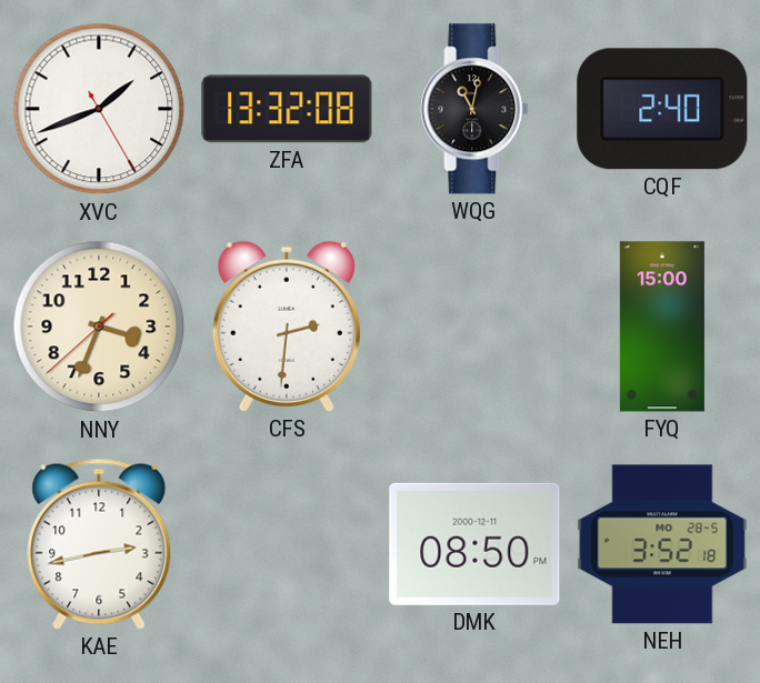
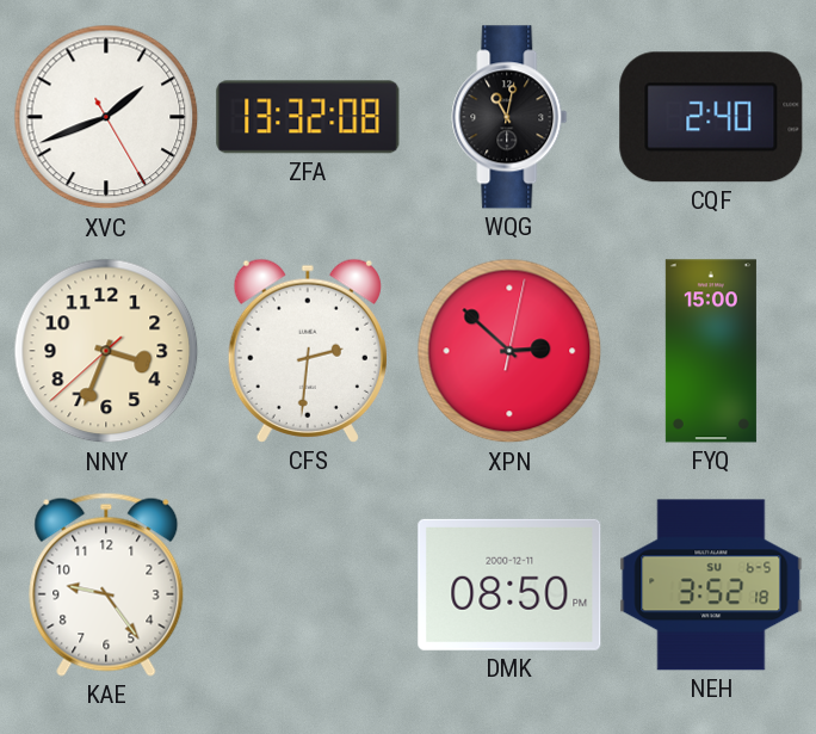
XPN: none -> 2:52
KAE: 2:43 -> 9:24
NEH date: MO 28-5 -> SU 6-5
